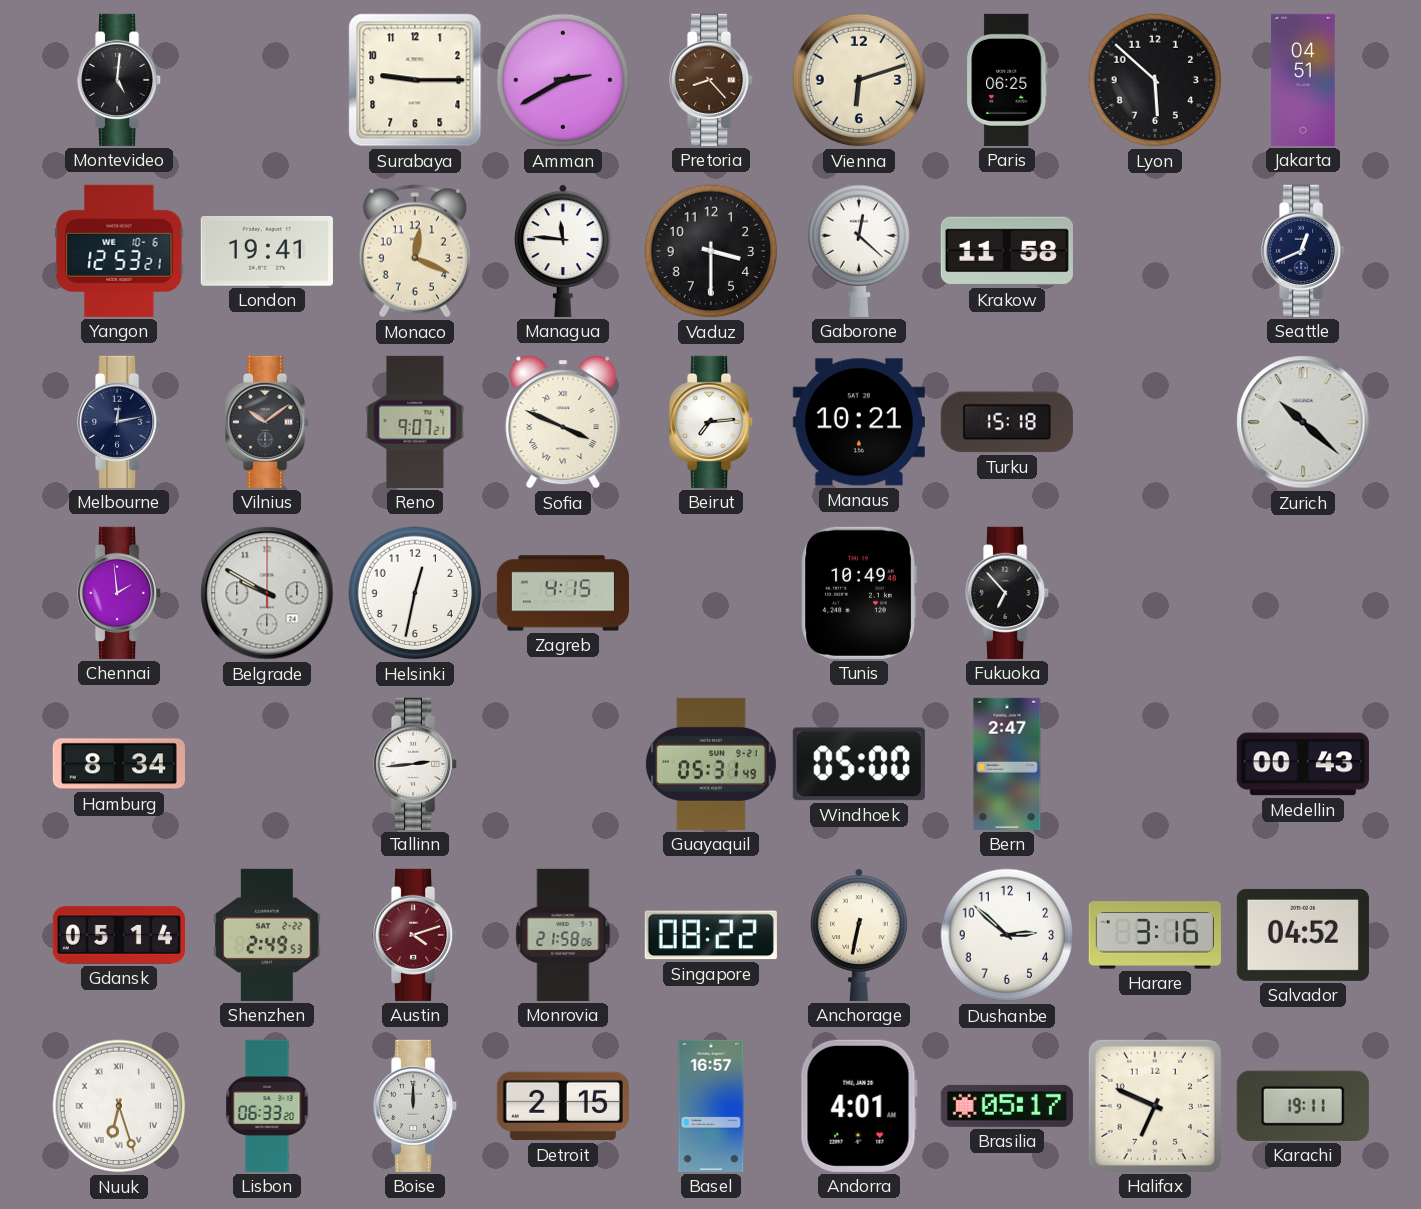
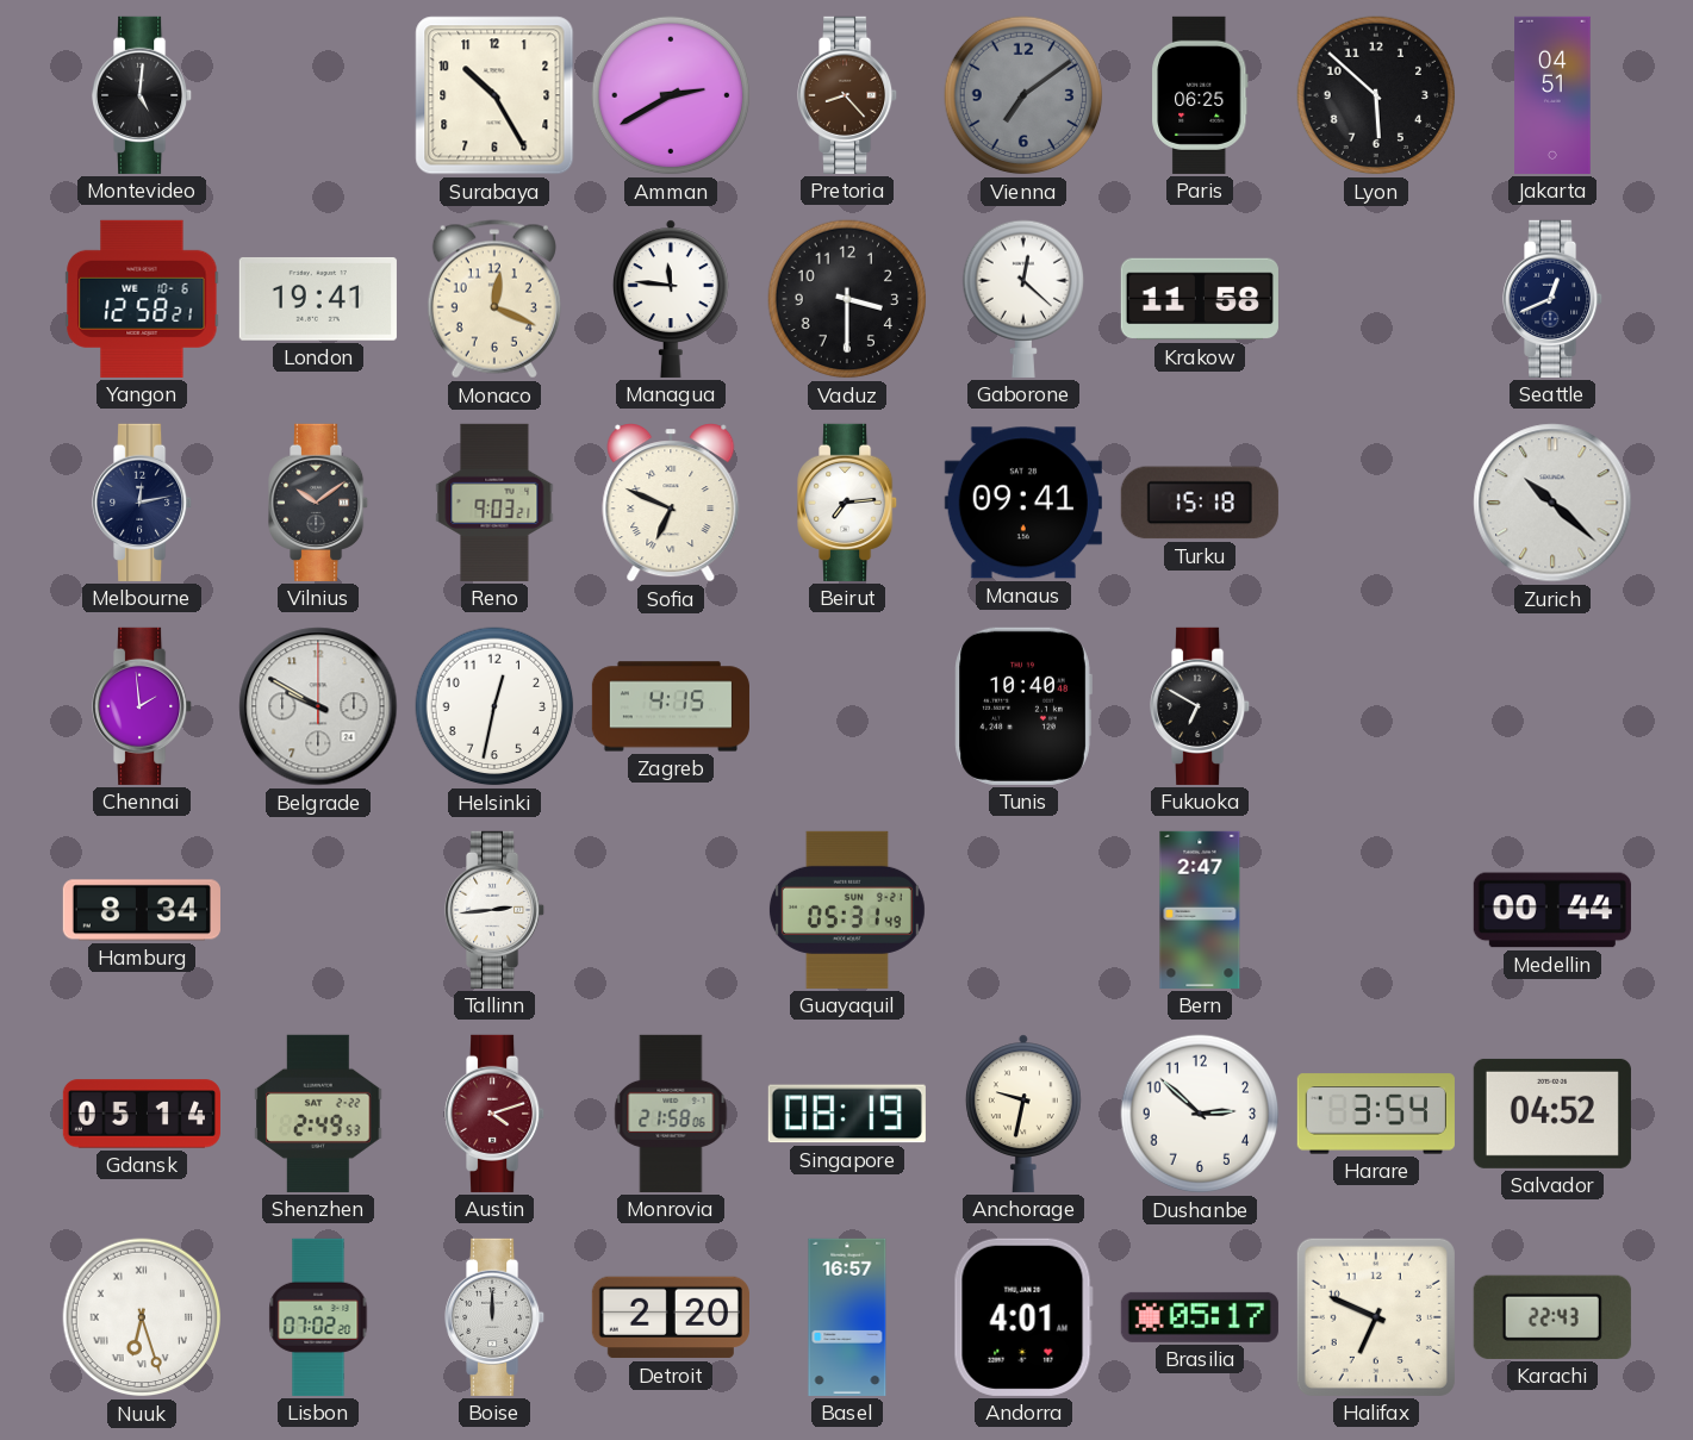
Surabaya: 9:15 -> 10:25
Vienna: 6:12 -> 7:09
Vienna dial: cream -> grey
Yangon: 12:53 -> 12:58
Reno: 9:07 -> 9:03
Sofia: 3:49 -> 6:49
Manaus: 10:21 -> 09:41
Tunis: 10:49 -> 10:40
Fukuoka: 6:53 -> 6:50
Windhoek: 05:00 -> none
Medellin: 00:43 -> 00:44
Singapore: 08:22 -> 08:19
Anchorage: 6:32 -> 9:32
Harare: 3:16 -> 3:54
Lisbon: 06:33 -> 07:02
Detroit: 2:15 -> 2:20
Karachi: 19:11 -> 22:43
